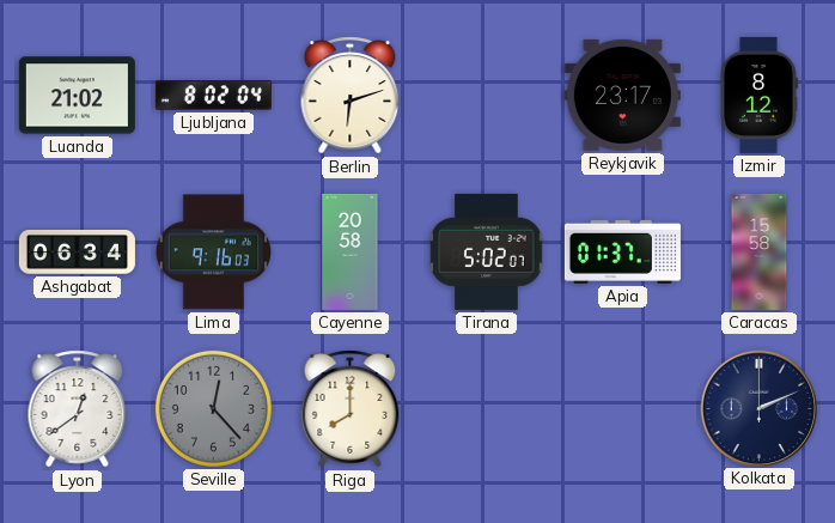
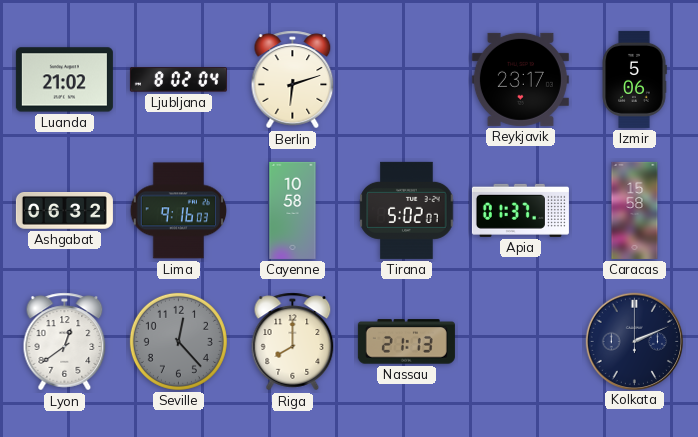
Izmir: 8:12 -> 5:06
Ashgabat: 06:34 -> 06:32
Cayenne: 20:58 -> 10:58
Nassau: none -> 21:13
